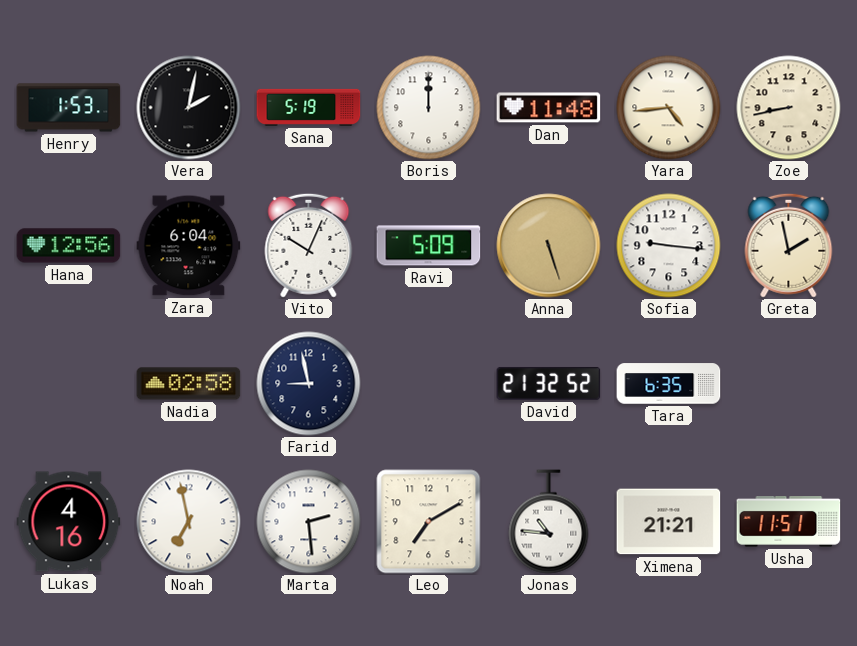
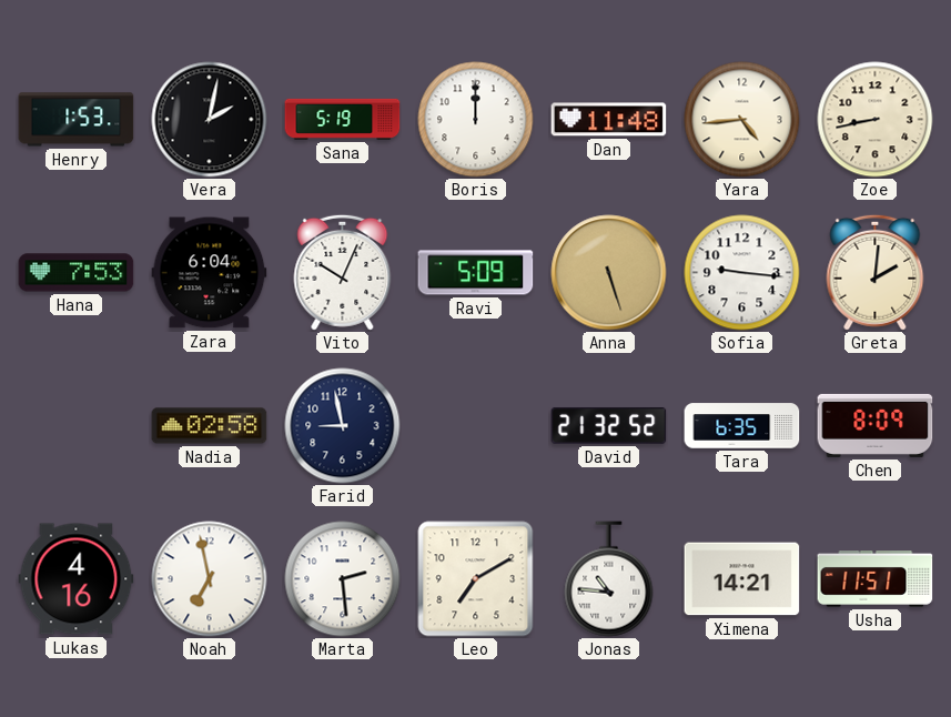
Hana: 12:56 -> 7:53
Greta: 1:58 -> 2:01
Chen: none -> 8:09
Ximena: 21:21 -> 14:21
